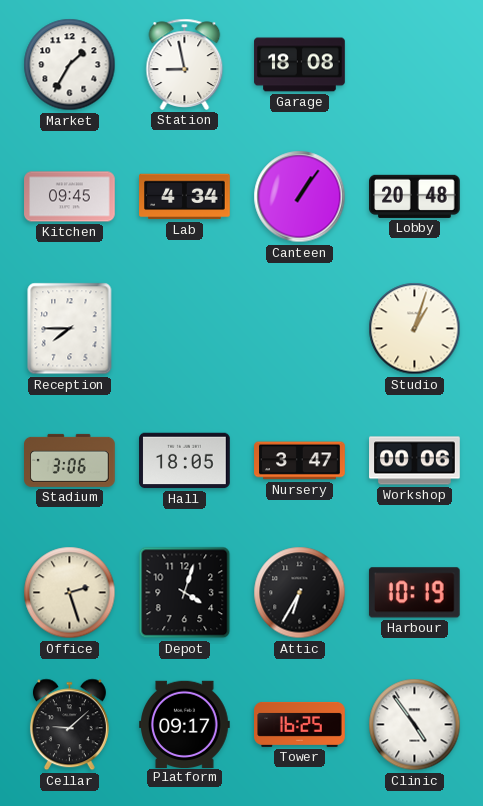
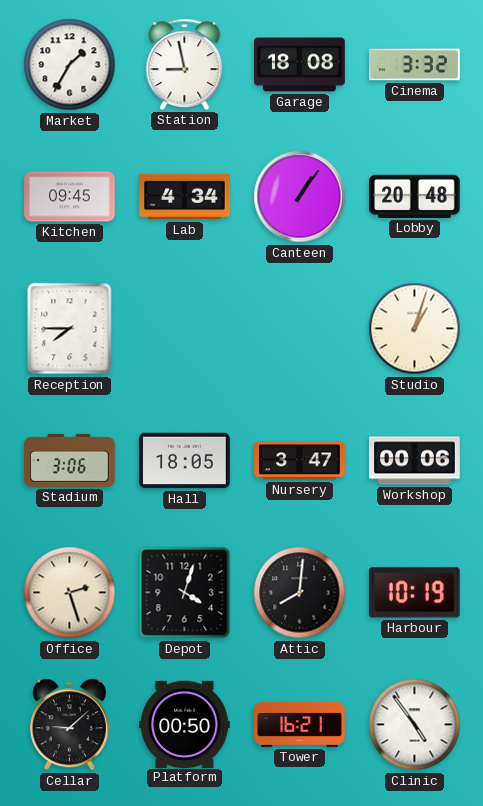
Cinema: none -> 3:32
Attic: 6:35 -> 8:01
Platform: 09:17 -> 00:50
Tower: 16:25 -> 16:21
